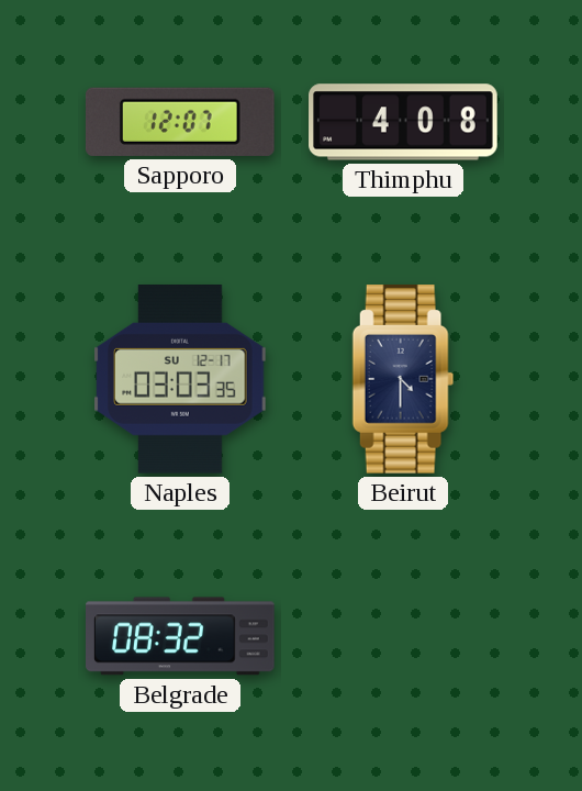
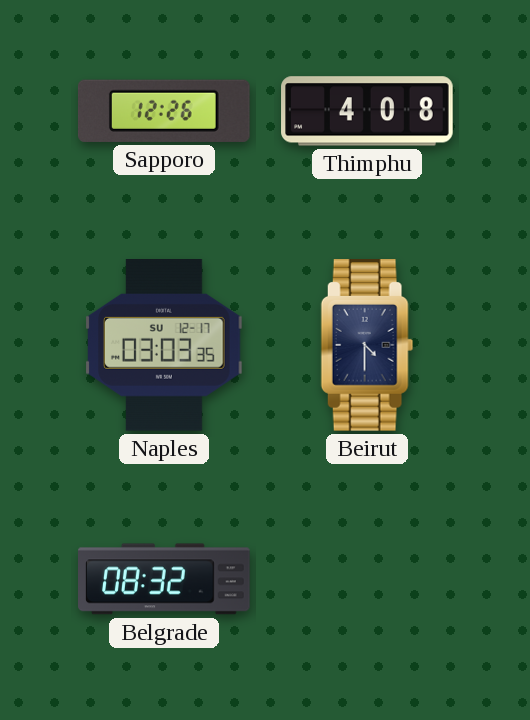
Sapporo: 12:07 -> 12:26
